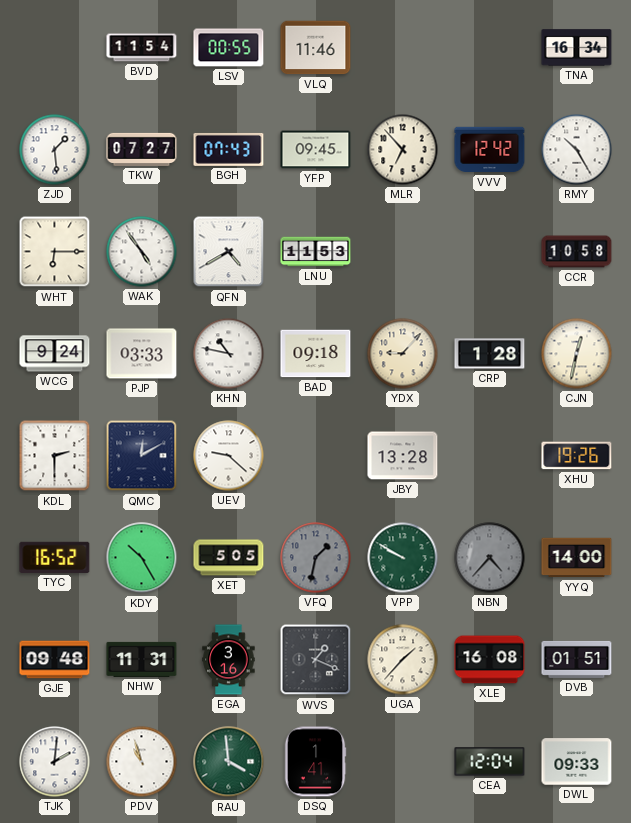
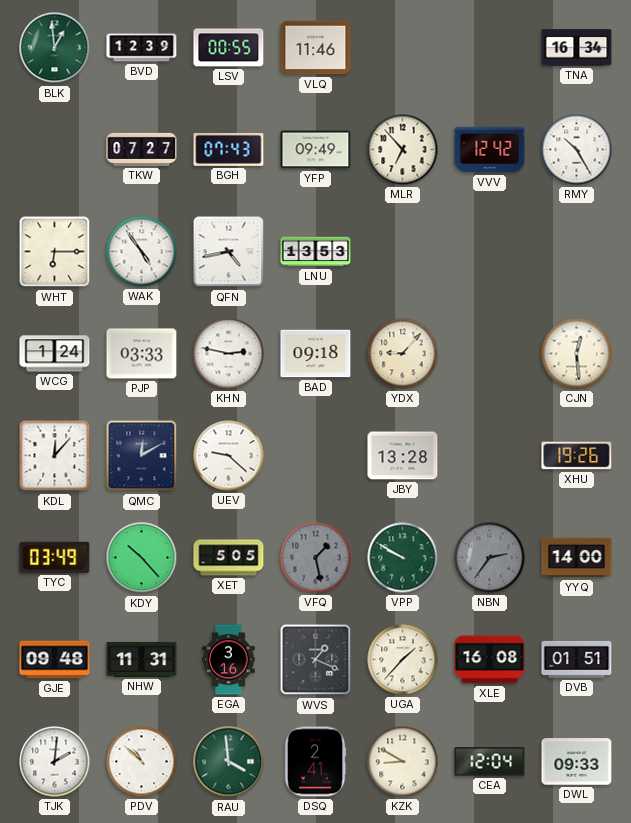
BLK: none -> 12:59
BVD: 11:54 -> 12:39
ZJD: 1:29 -> none
YFP: 09:45 -> 09:49
QFN: 4:40 -> 4:43
LNU: 11:53 -> 13:53
CCR: 10:58 -> none
WCG: 9:24 -> 1:24
KHN: 10:47 -> 2:47
CRP: 1:28 -> none
CJN: 12:32 -> 12:29
KDL: 2:30 -> 12:07
TYC: 16:52 -> 03:49
KDY: 10:25 -> 10:23
VFQ: 1:32 -> 1:28
NBN: 4:37 -> 2:36
PDV: 10:57 -> 10:52
DSQ: 1:41 -> 2:41
KZK: none -> 8:50
